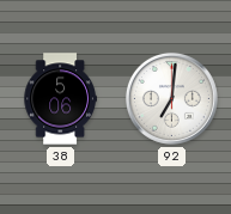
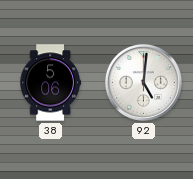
92: 7:01 -> 5:01
